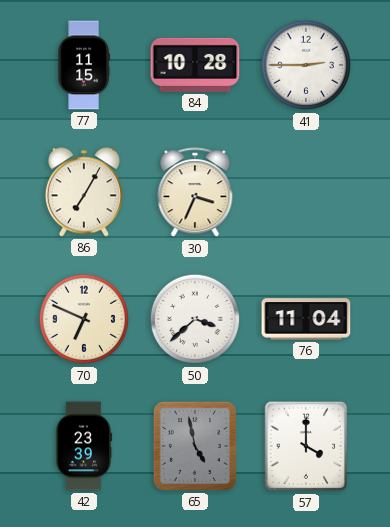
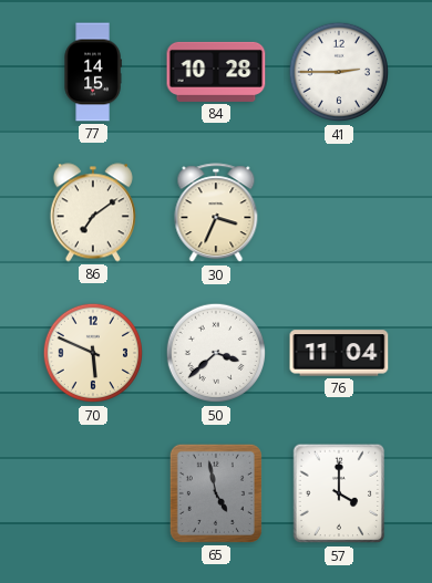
77: 11:15 -> 14:15
86: 7:05 -> 7:09
70: 6:49 -> 5:49
42: 23:39 -> none
